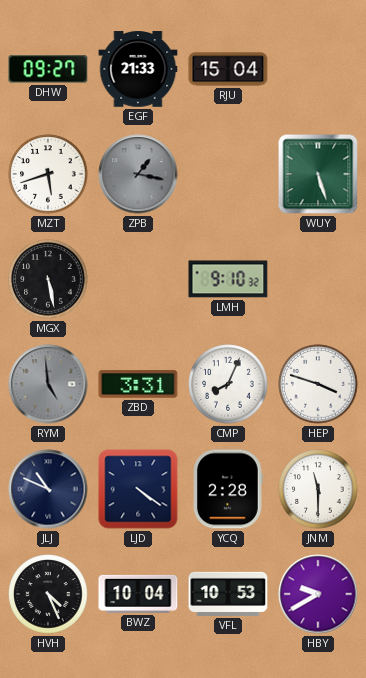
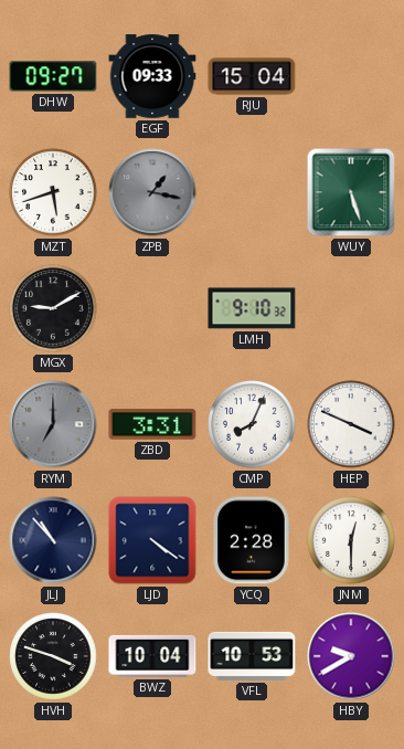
EGF: 21:33 -> 09:33
MGX: 5:28 -> 9:10
RYM: 4:59 -> 7:00
HEP: 3:48 -> 3:49
JLJ: 10:49 -> 10:53
JNM: 11:30 -> 12:30
HVH: 4:26 -> 3:48
